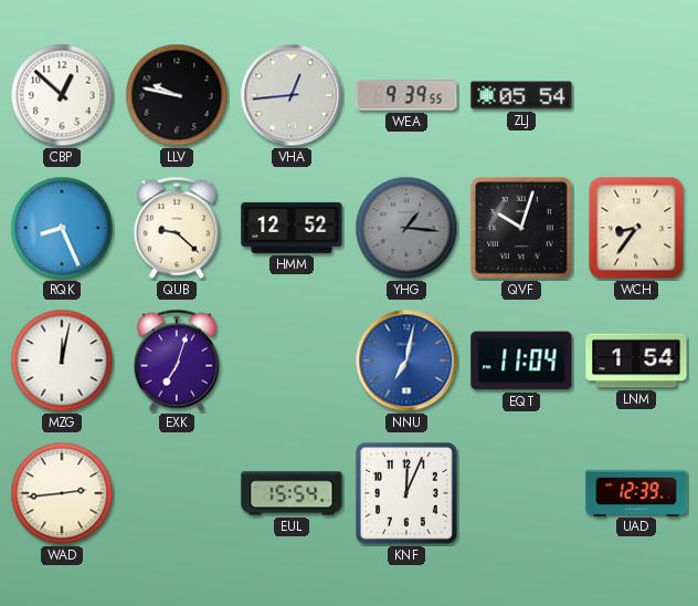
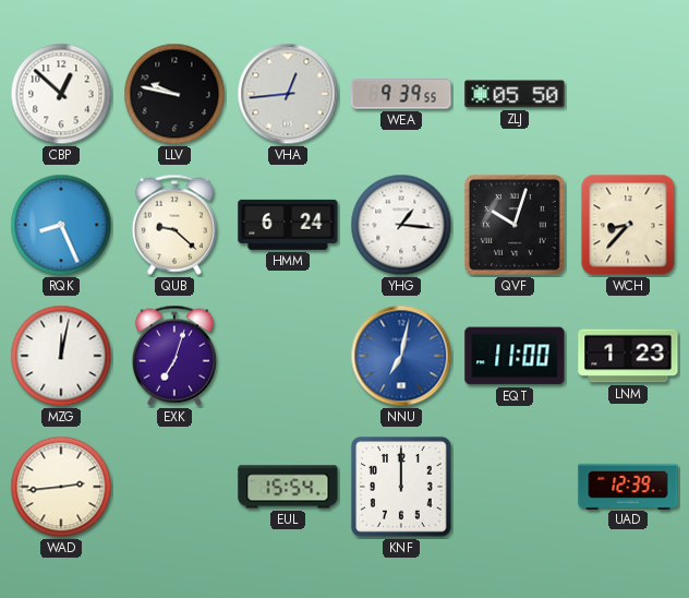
ZLJ: 05:54 -> 05:50
HMM: 12:52 -> 6:24
YHG dial: grey -> white
WCH: 8:36 -> 8:37
EQT: 11:04 -> 11:00
LNM: 1:54 -> 1:23
KNF: 12:04 -> 12:00
